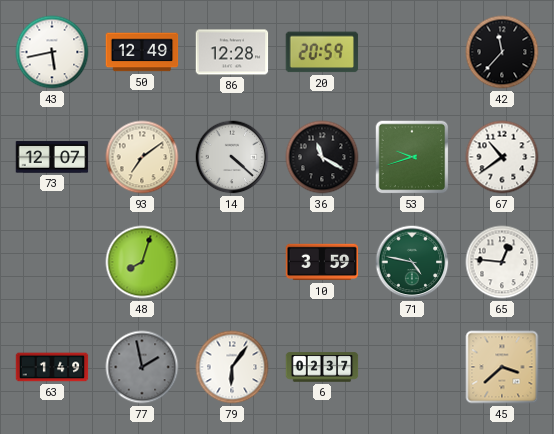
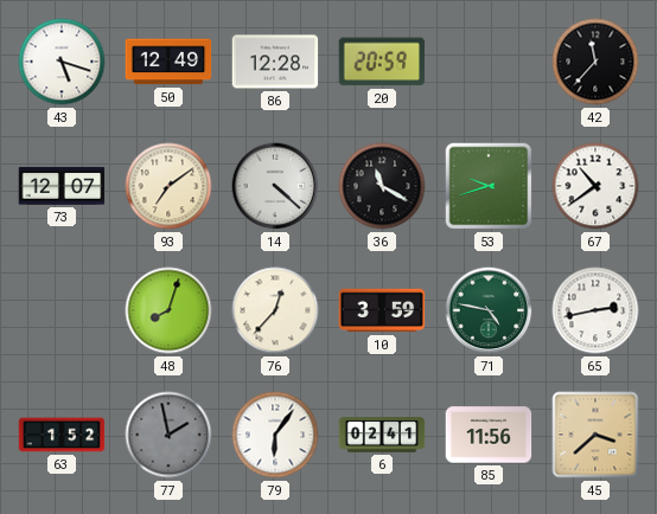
43: 5:43 -> 5:18
76: none -> 12:37
65: 12:46 -> 2:43
63: 1:49 -> 1:52
6: 02:37 -> 02:41
85: none -> 11:56
